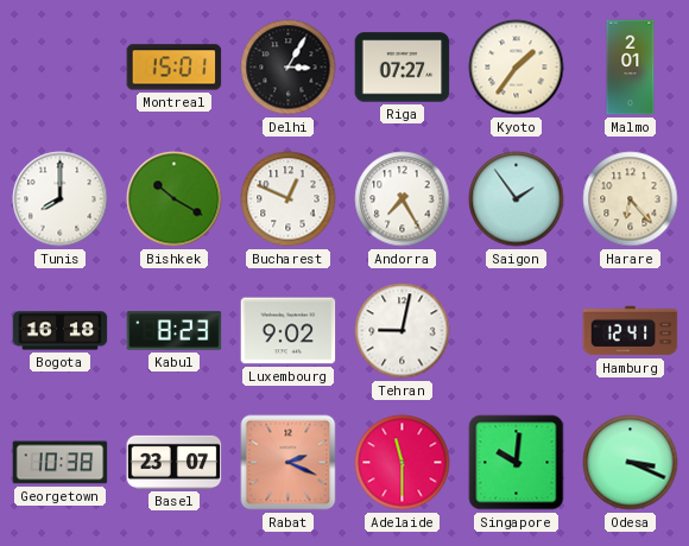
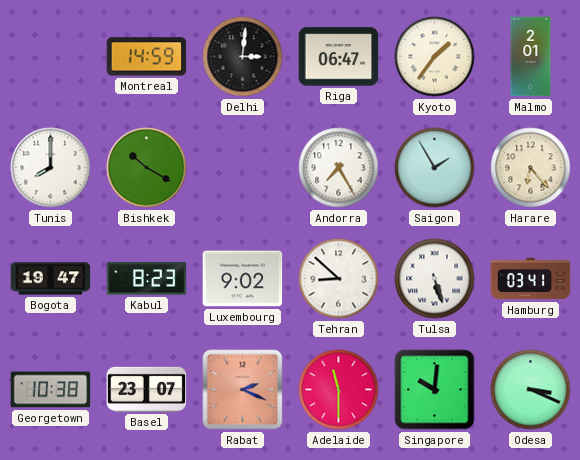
Montreal: 15:01 -> 14:59
Delhi: 3:05 -> 3:01
Riga: 07:27 -> 06:47
Bucharest: 12:49 -> none
Saigon: 1:54 -> 1:55
Bogota: 16:18 -> 19:47
Tehran: 9:02 -> 8:52
Tulsa: none -> 5:27
Hamburg: 12:41 -> 03:41
